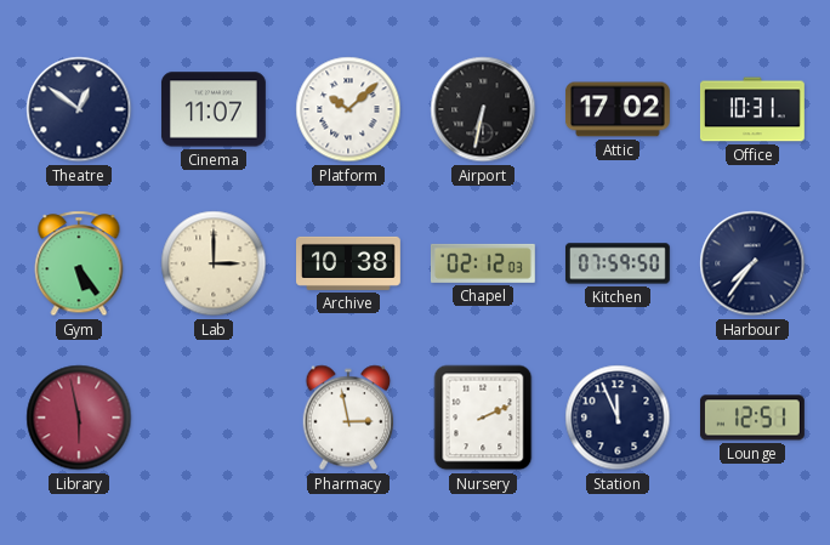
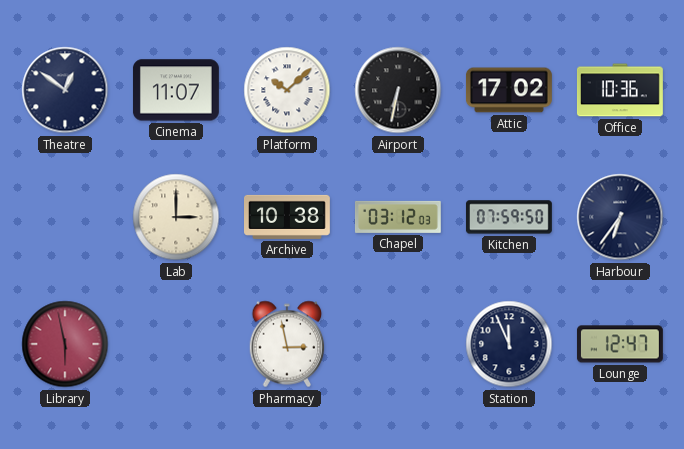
Office: 10:31 -> 10:36
Gym: 5:24 -> none
Chapel: 02:12 -> 03:12
Harbour: 7:36 -> 6:36
Nursery: 2:11 -> none
Lounge: 12:51 -> 12:47
